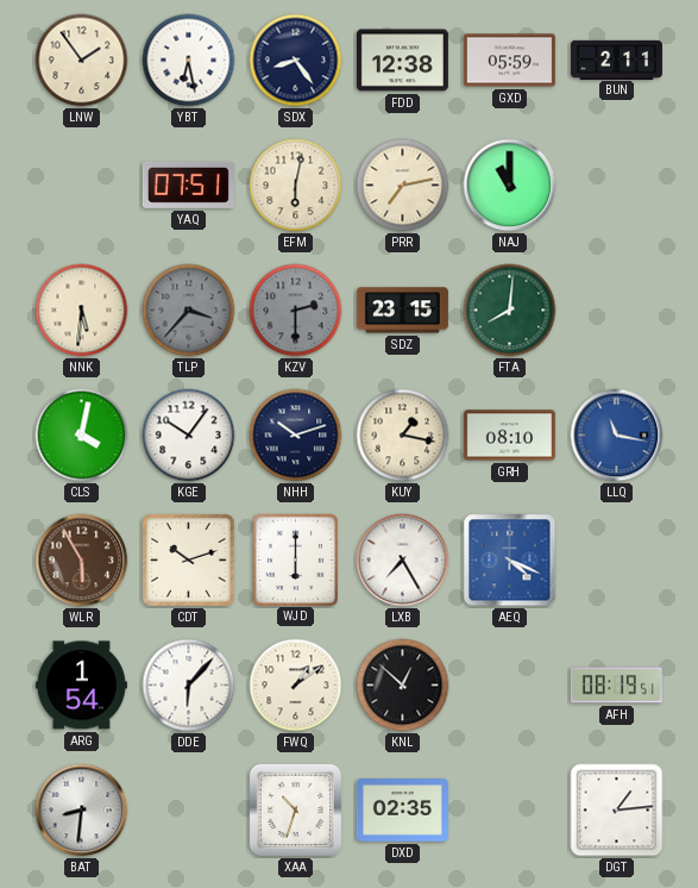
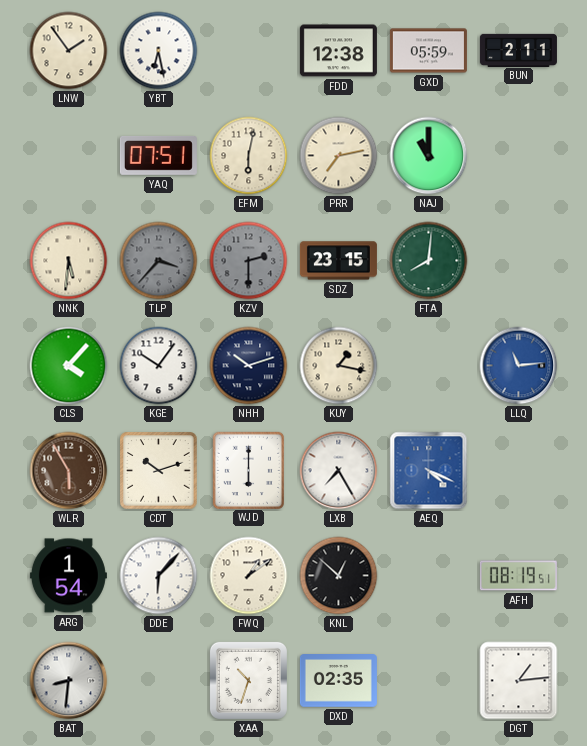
SDX: 8:24 -> none
CLS: 4:02 -> 4:07
GRH: 08:10 -> none
LLQ: 11:17 -> 11:14
